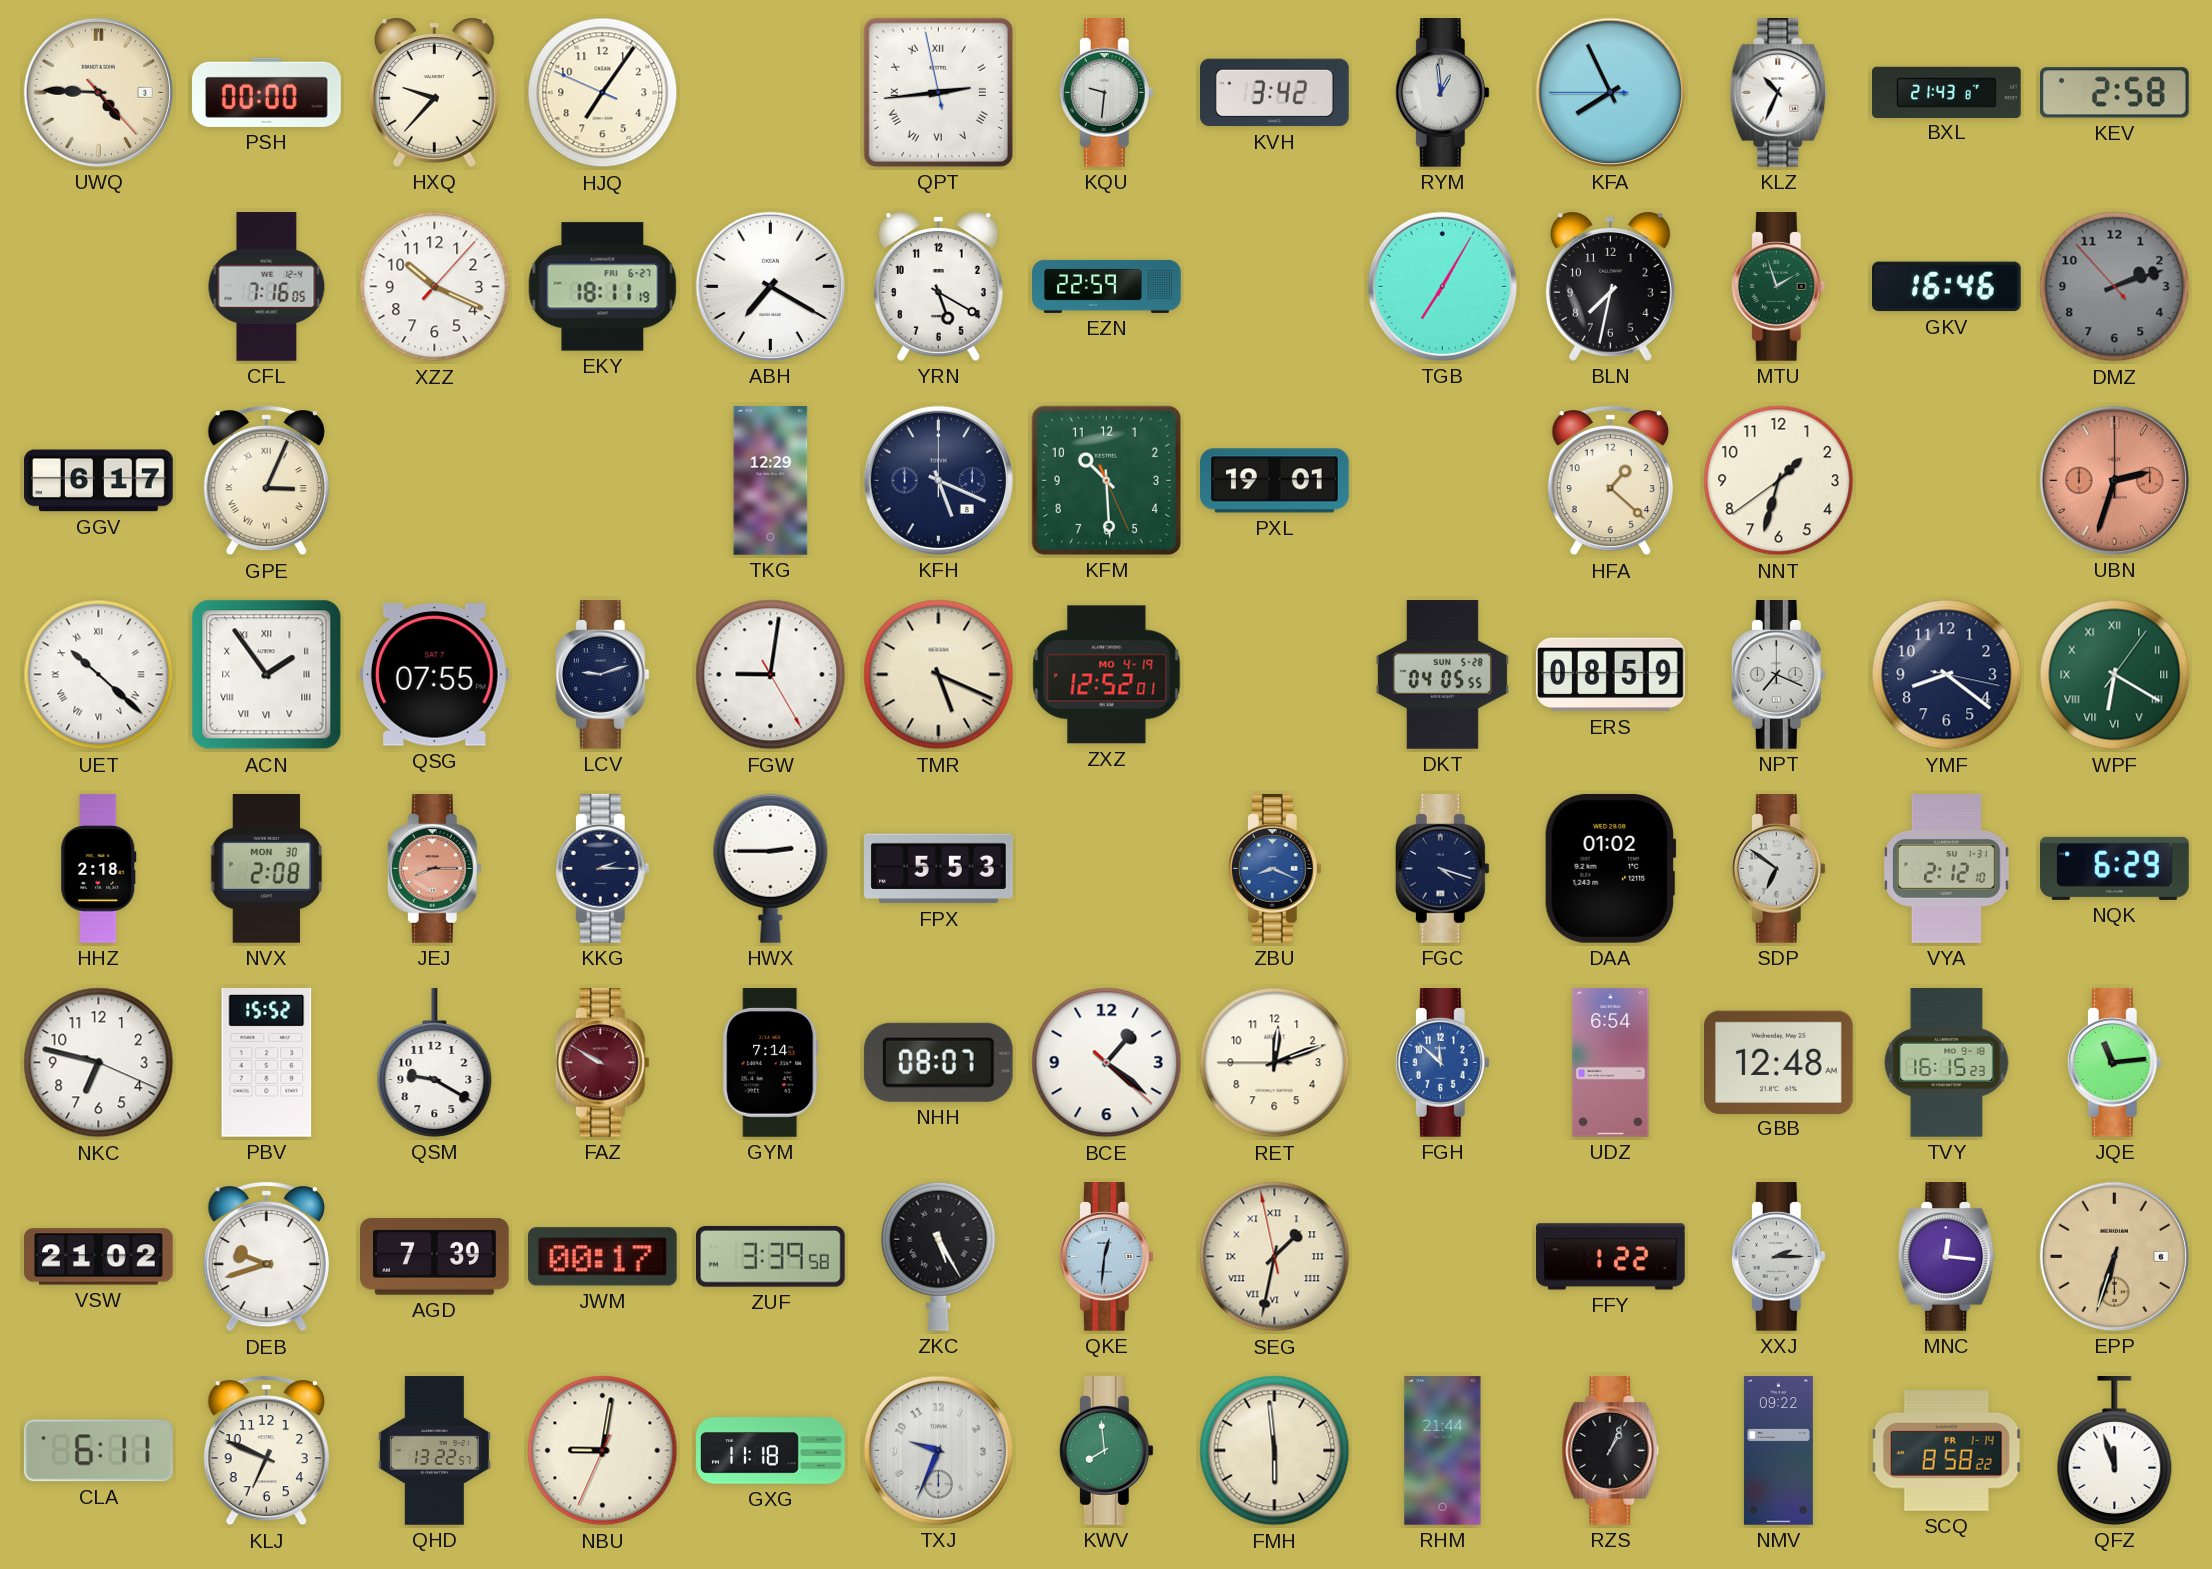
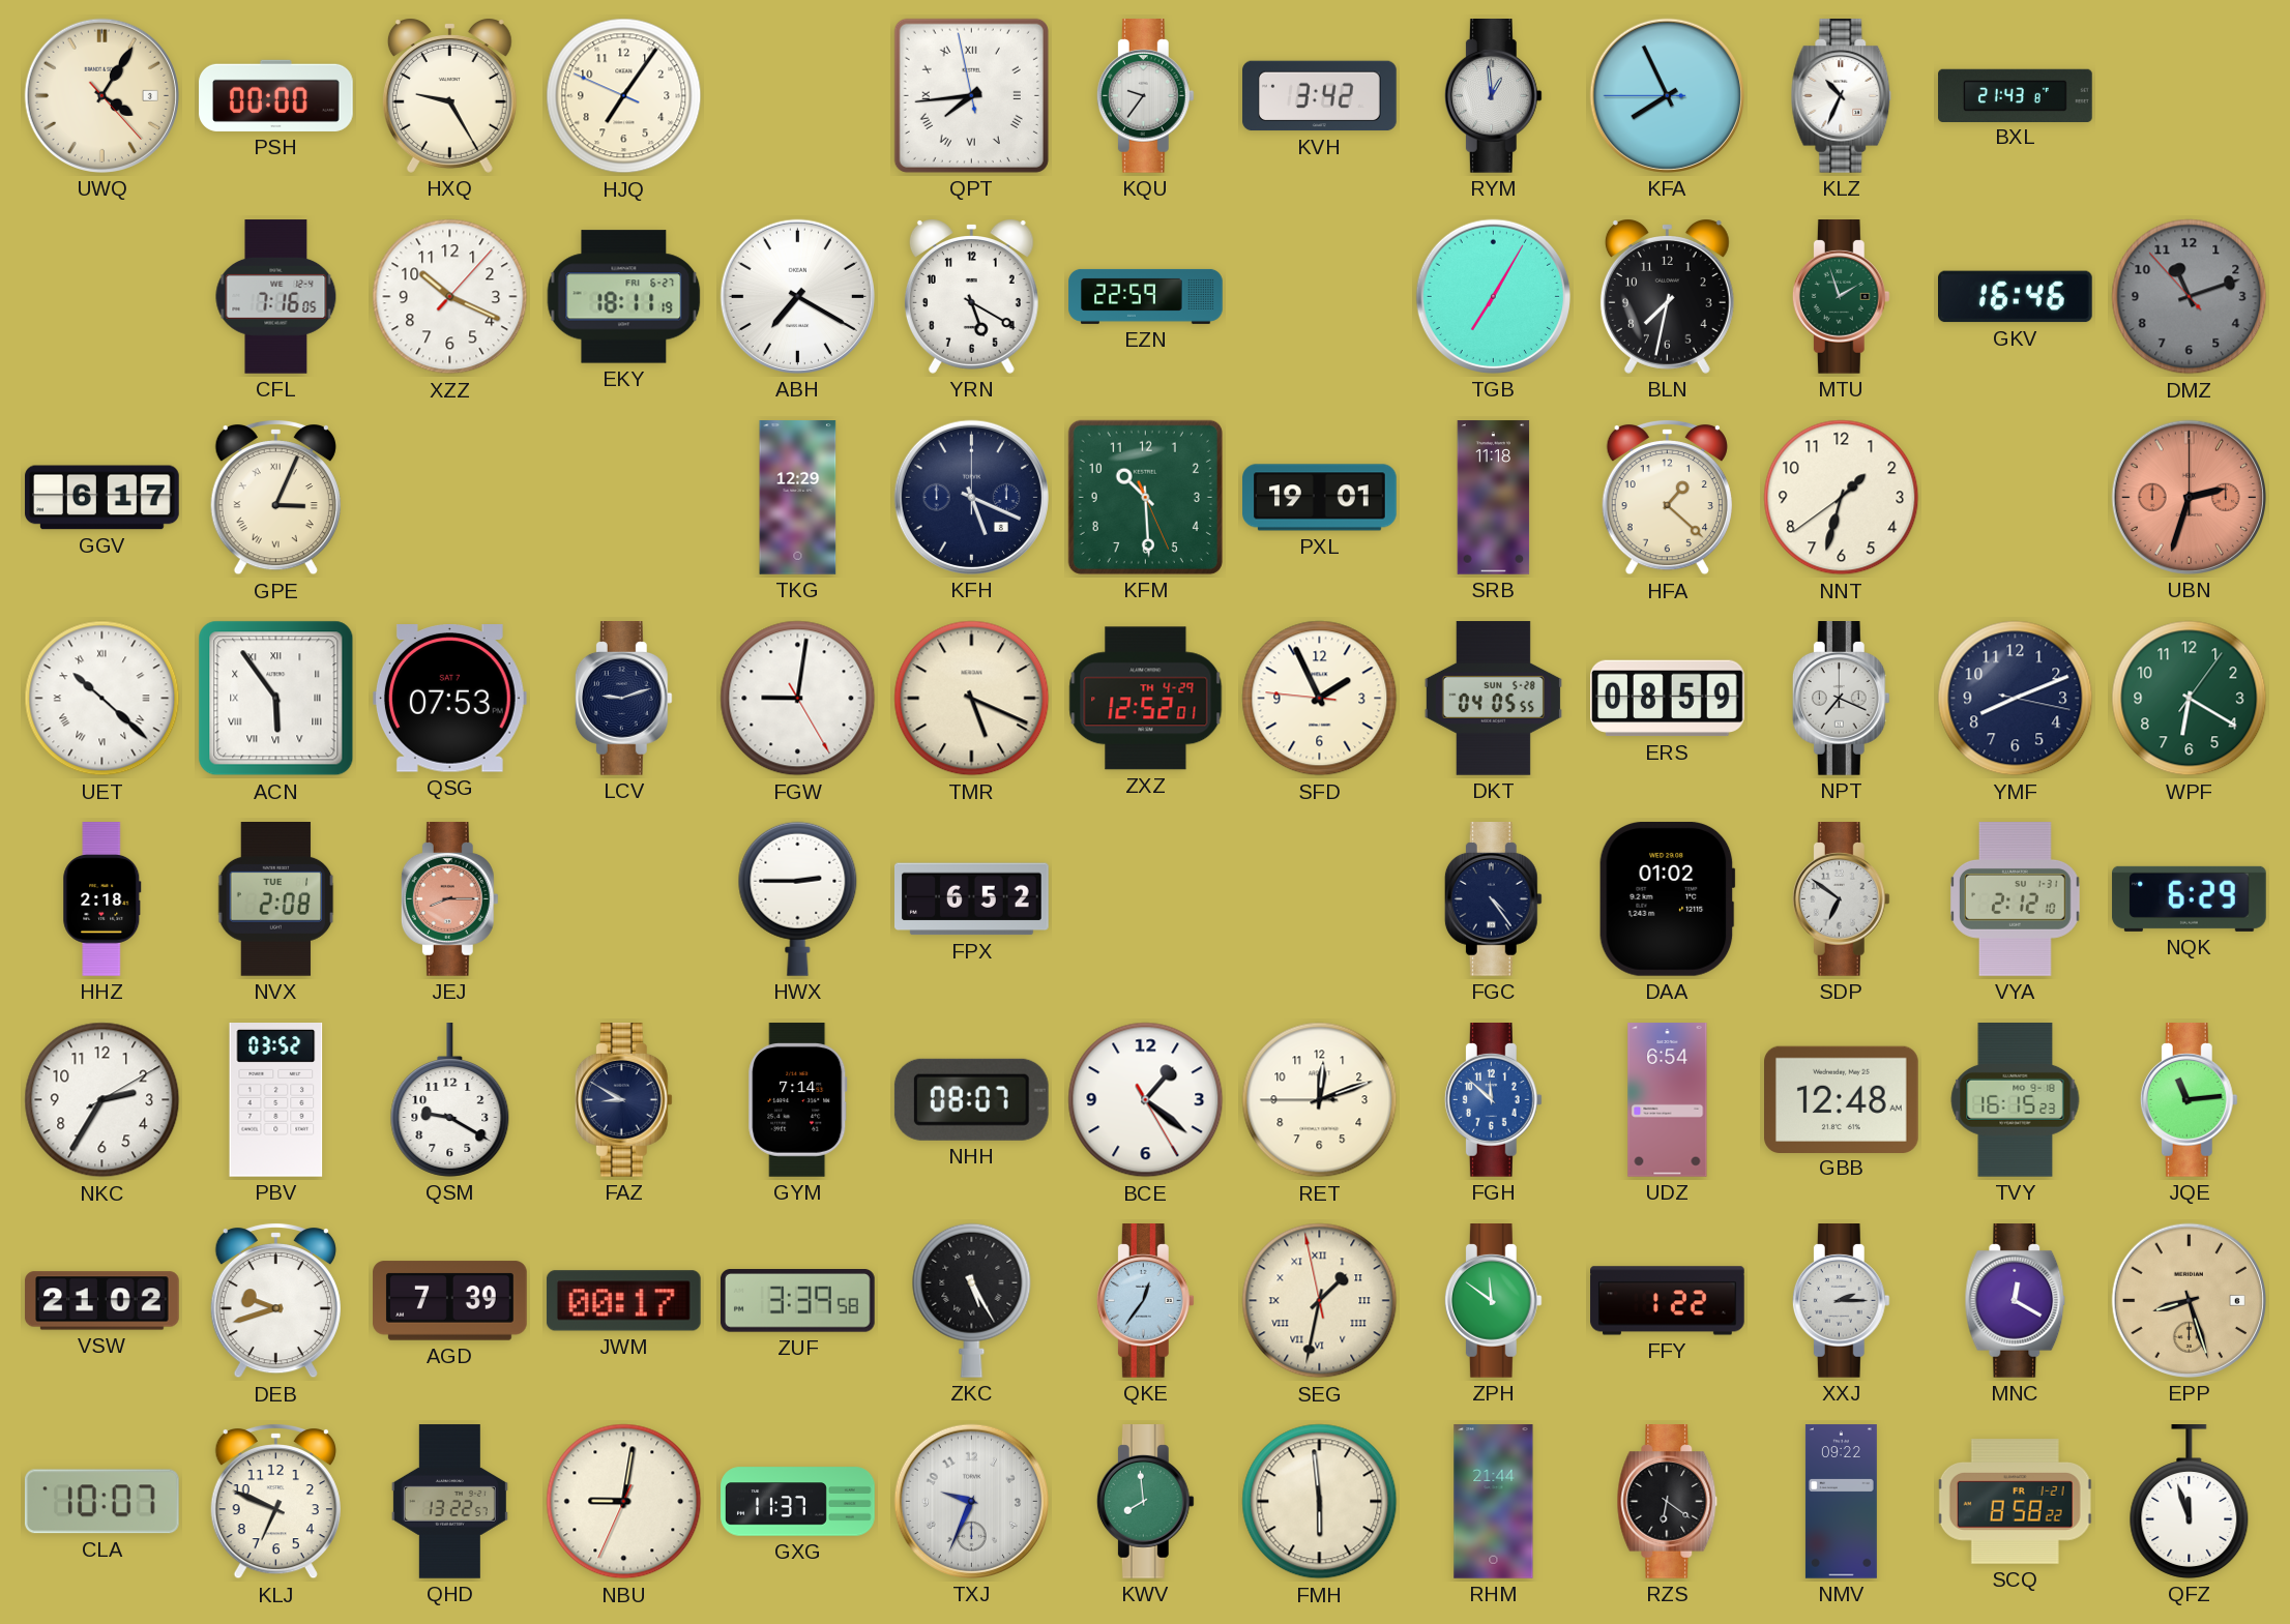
UWQ: 4:45 -> 4:05
HXQ: 9:37 -> 9:25
QPT: 2:43 -> 7:43
KQU: 9:31 -> 9:36
KEV: 2:58 -> none
DMZ: 2:11 -> 11:11
SRB: none -> 11:18
ACN: 1:54 -> 5:54
QSG: 07:55 -> 07:53
ZXZ date: MO 4-19 -> TH 4-29
SFD: none -> 1:55
YMF: 8:21 -> 8:11
WPF numerals: Roman -> Arabic
NVX date: MON 30 -> TUE 1
KKG: 2:15 -> none
FPX: 5:53 -> 6:52
ZBU: 8:19 -> none
FGC: 4:18 -> 4:24
NKC: 6:47 -> 2:35
PBV: 15:52 -> 03:52
FAZ: 9:50 -> 8:50
FAZ dial: burgundy -> navy
BCE: 1:21:22 -> 1:21:25
QKE: 12:31 -> 12:36
ZPH: none -> 11:51
MNC: 12:16 -> 12:20
EPP: 6:33 -> 8:27
CLA: 6:11 -> 10:07
GXG: 11:18 -> 11:37
RZS: 1:04 -> 6:21
SCQ date: FR 1-14 -> FR 1-21
